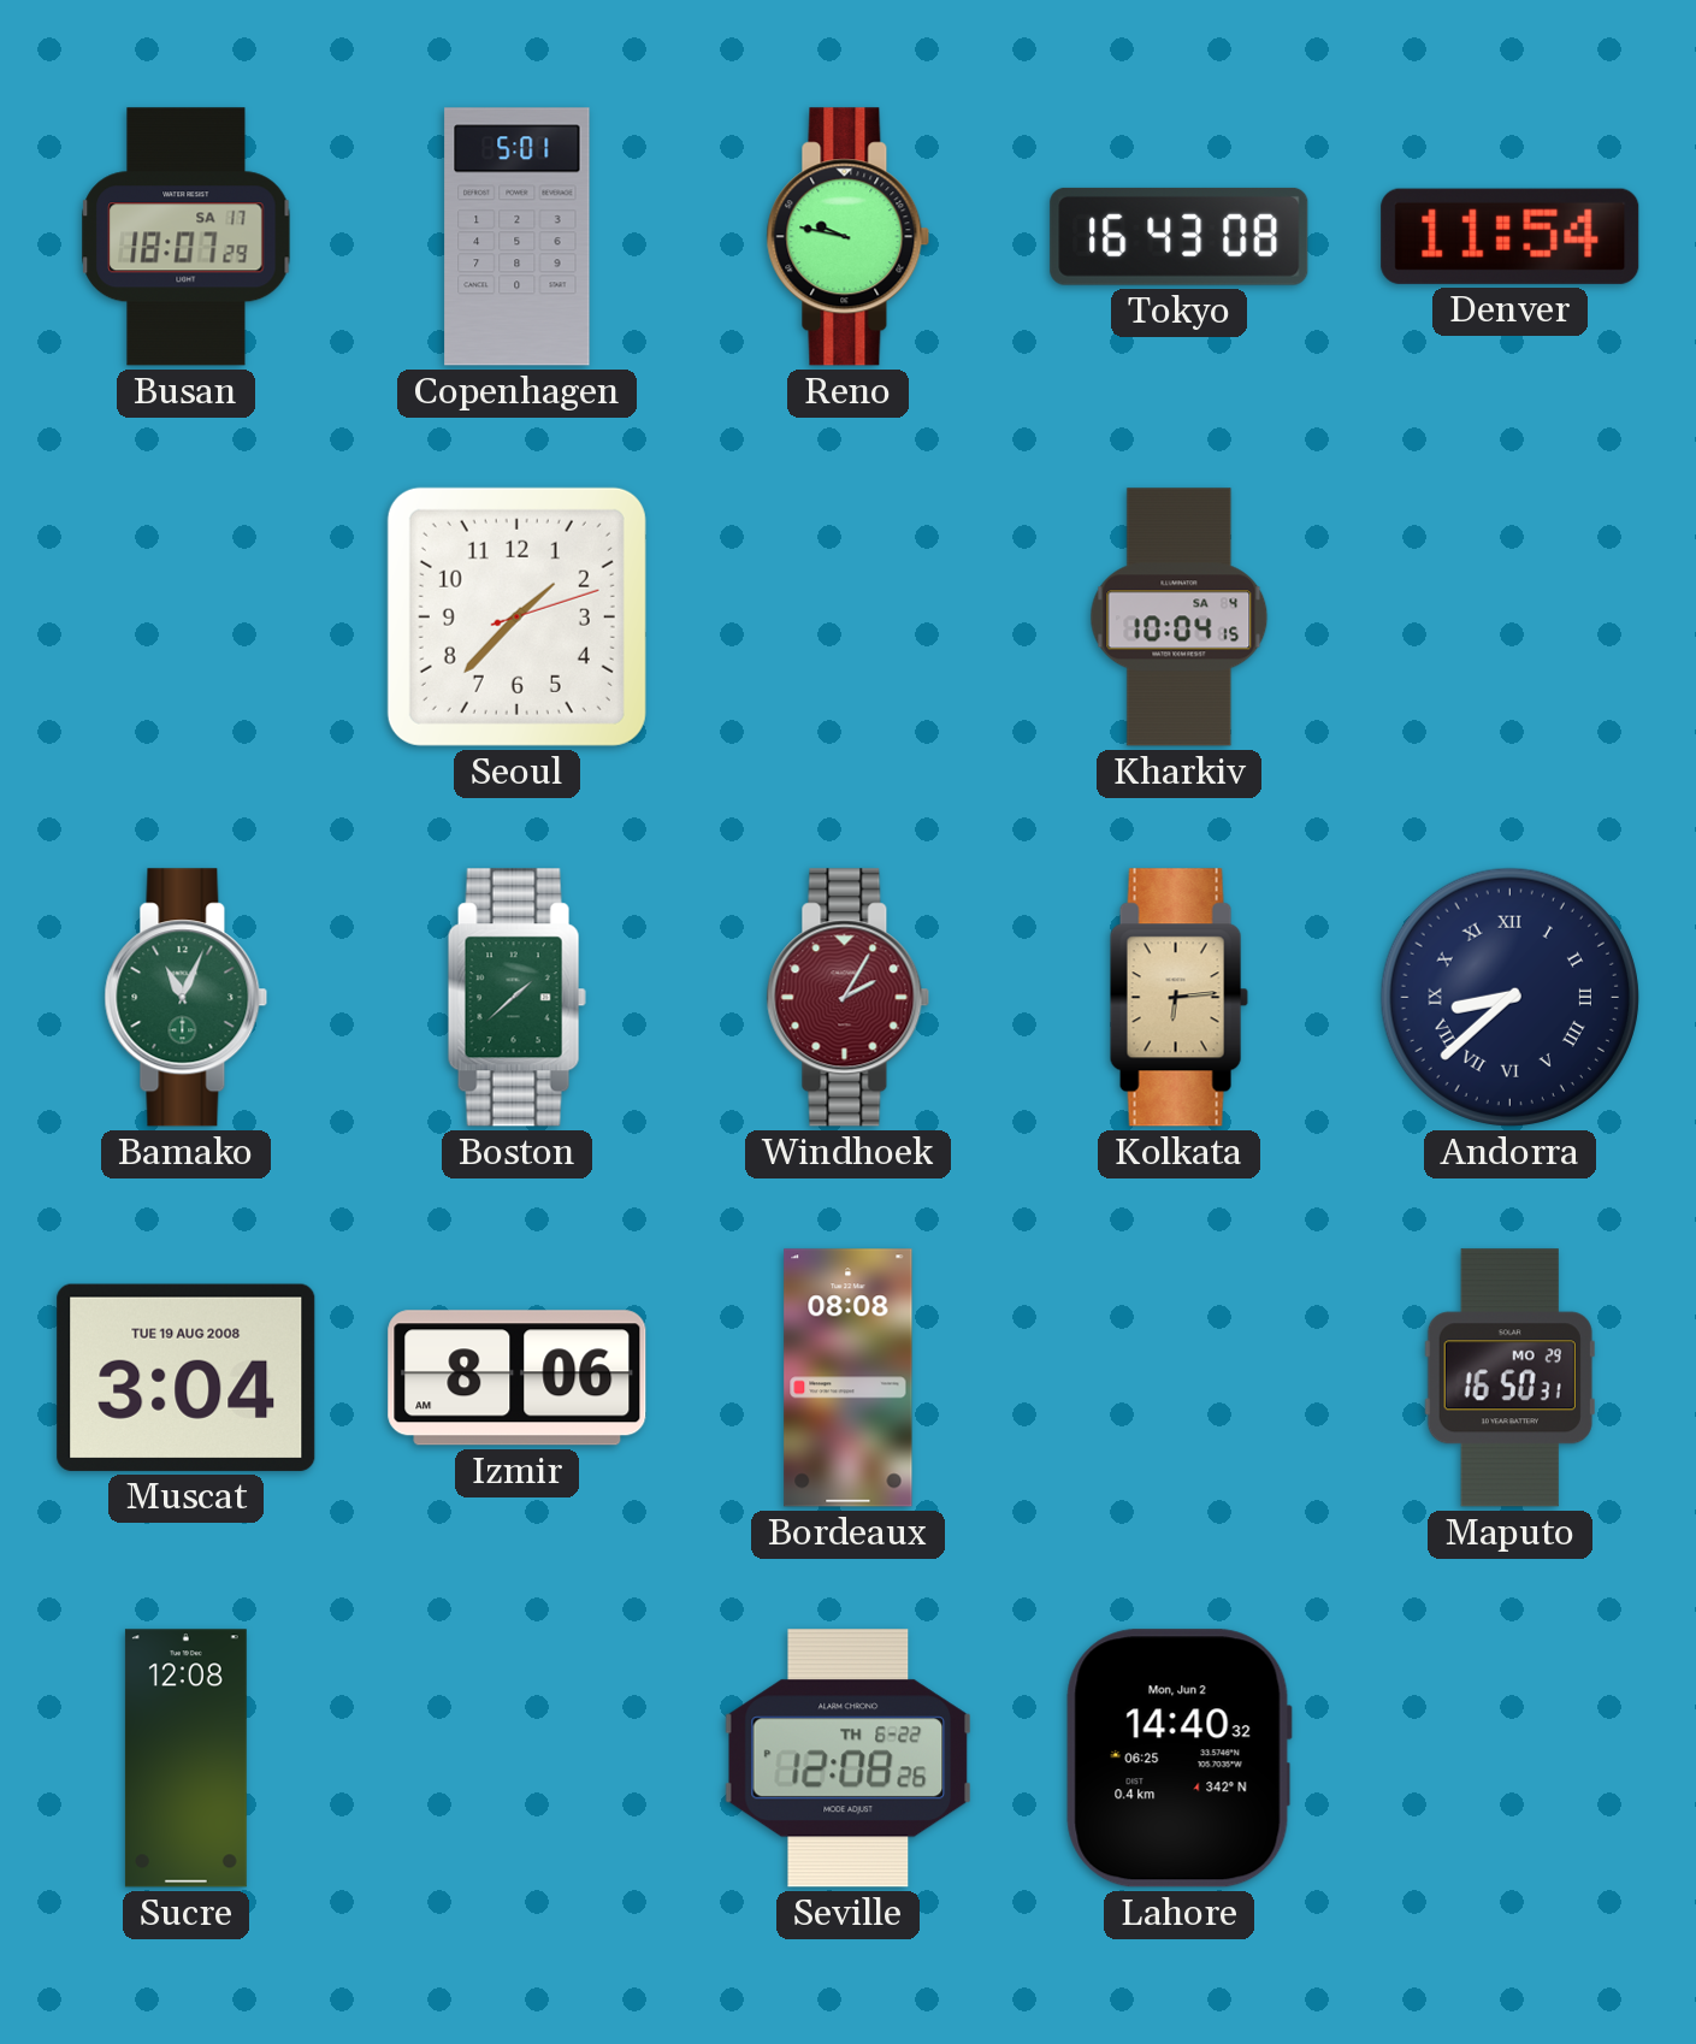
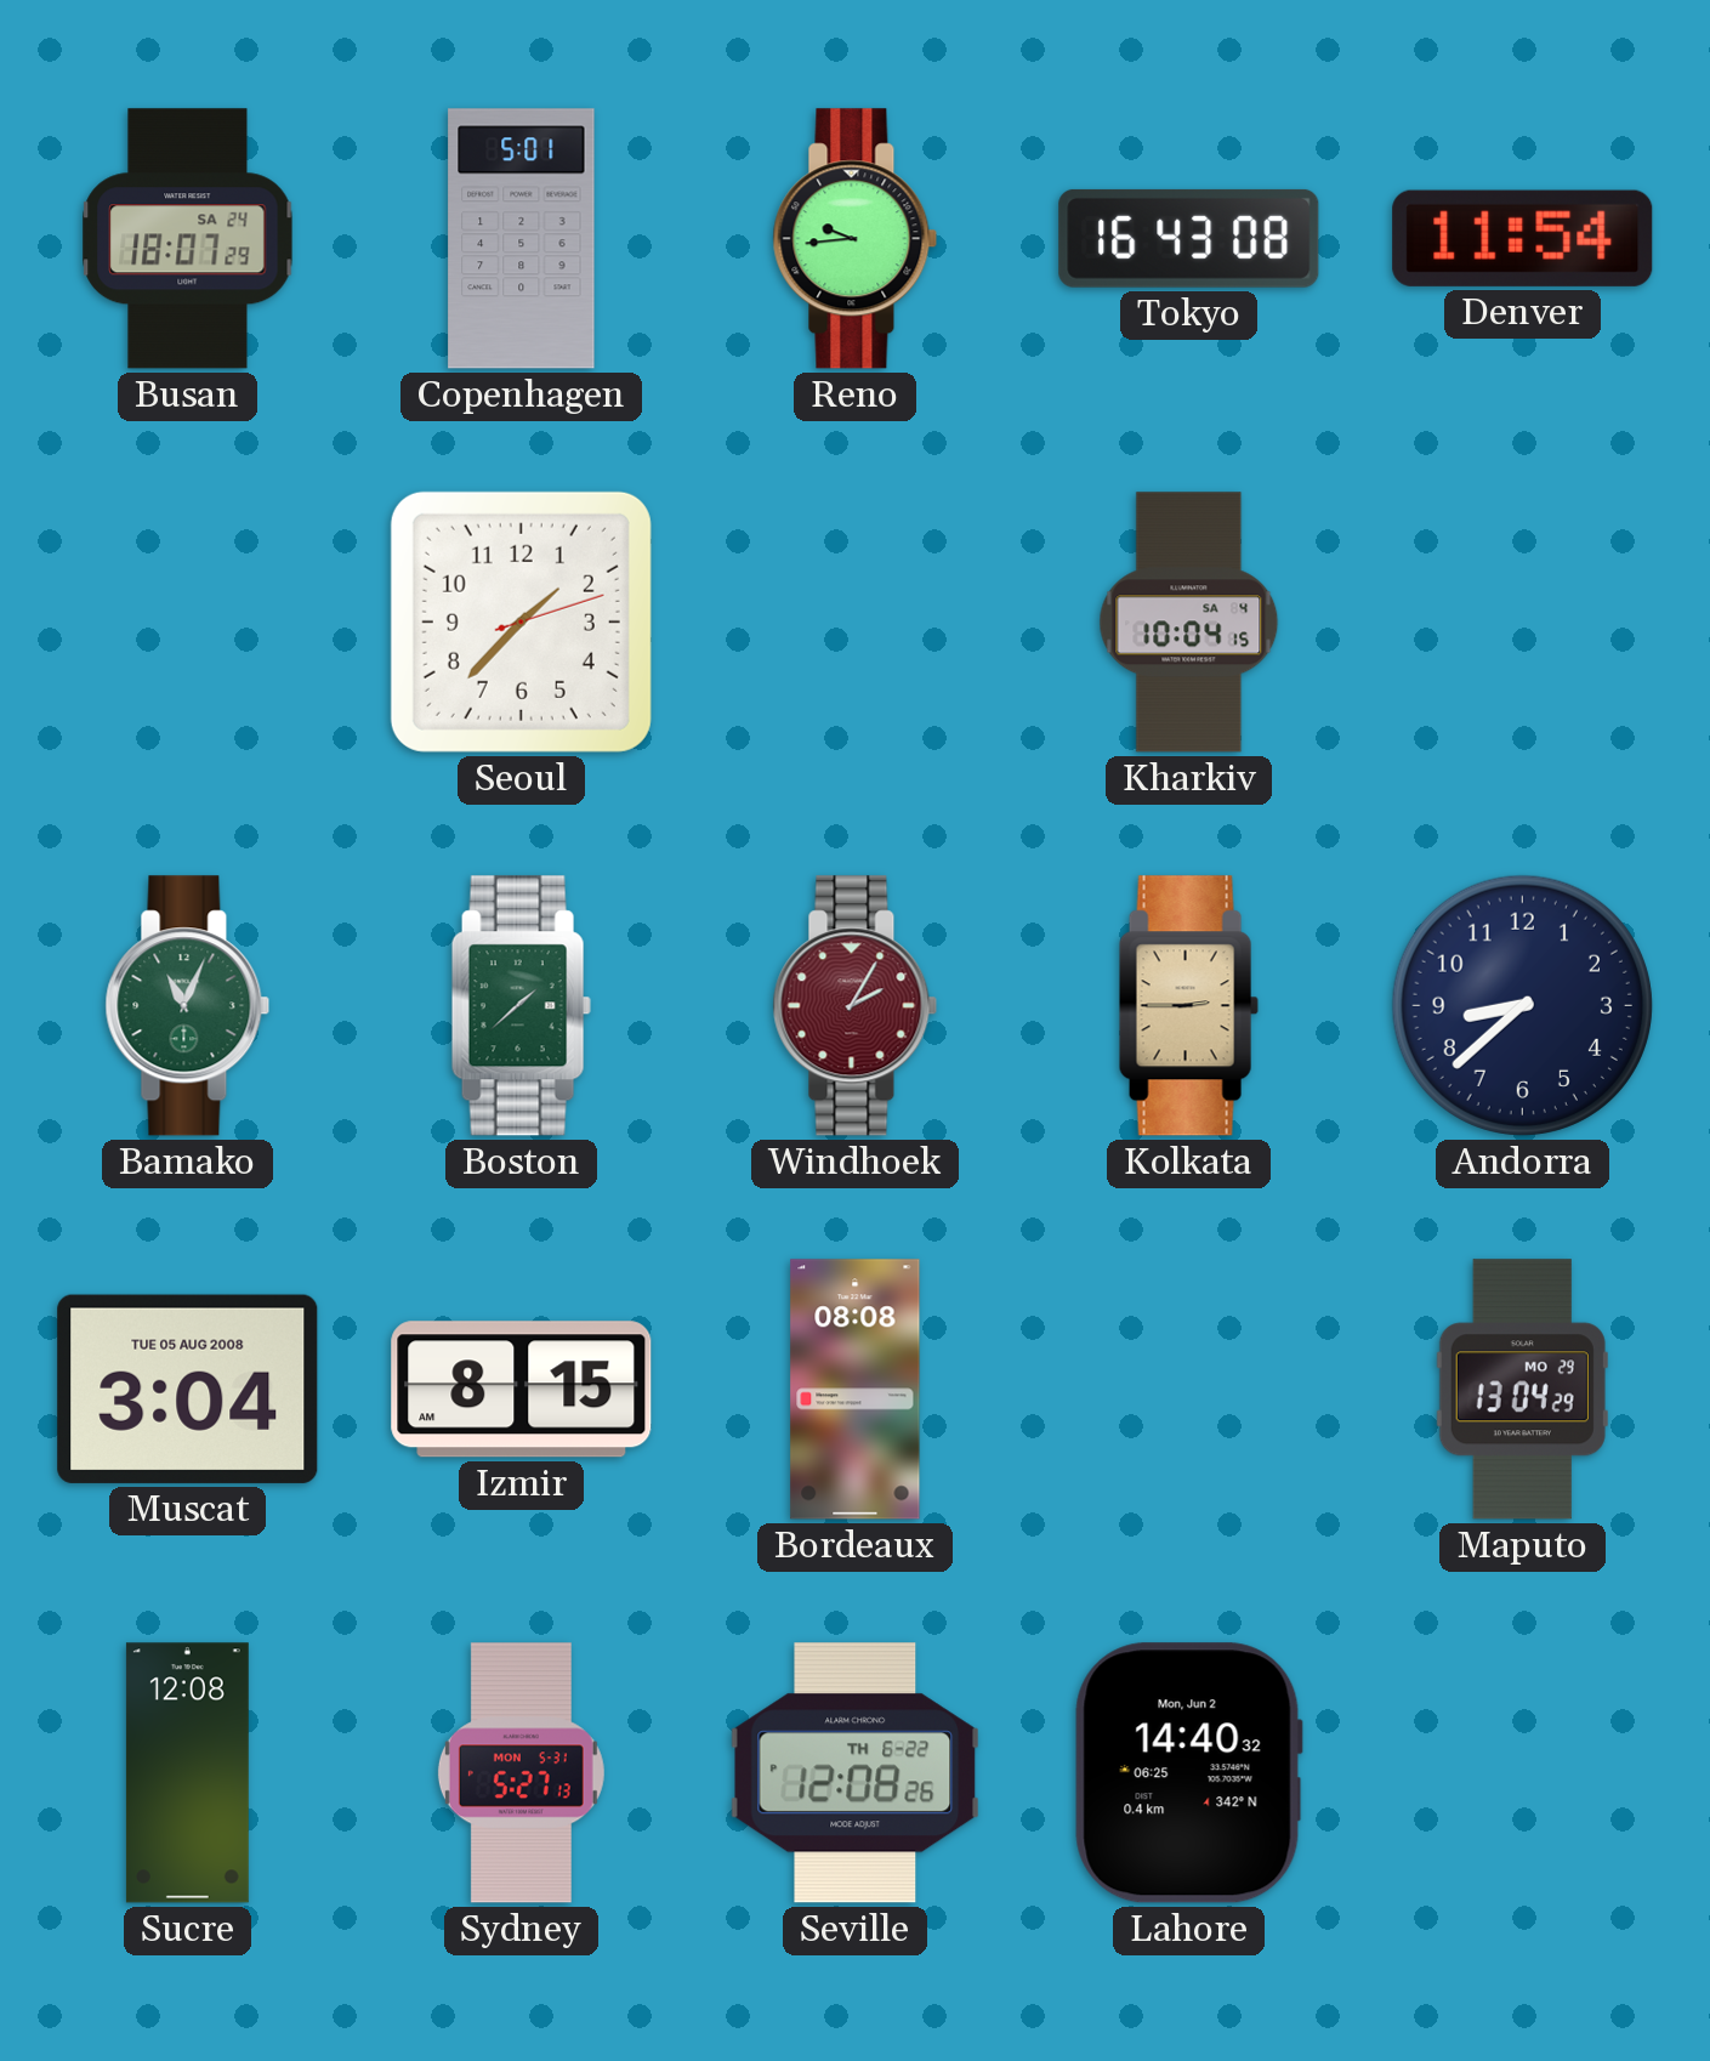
Busan date: SA 17 -> SA 24
Reno: 9:47 -> 9:44
Kolkata: 6:14 -> 2:45
Andorra numerals: Roman -> Arabic
Muscat date: TUE 19 AUG 2008 -> TUE 05 AUG 2008
Izmir: 8:06 -> 8:15
Maputo: 16:50 -> 13:04
Sydney: none -> 5:27
